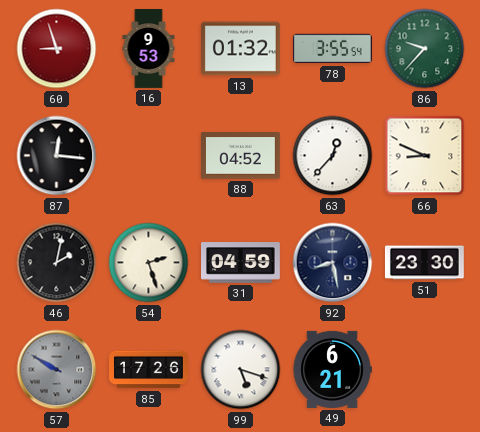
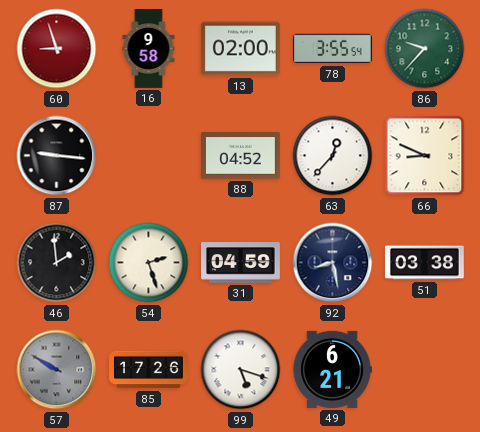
16: 9:53 -> 9:58
13: 01:32 -> 02:00
87: 12:16 -> 9:16
46: 2:02 -> 1:59
51: 23:30 -> 03:38
